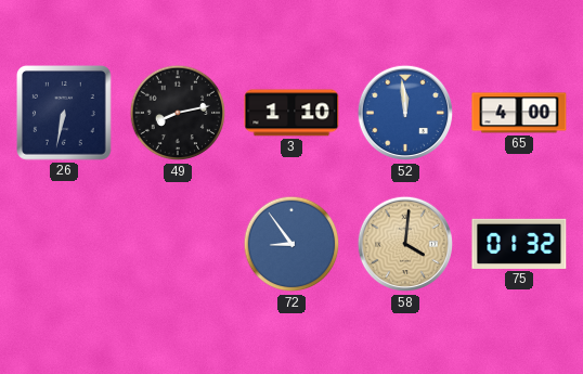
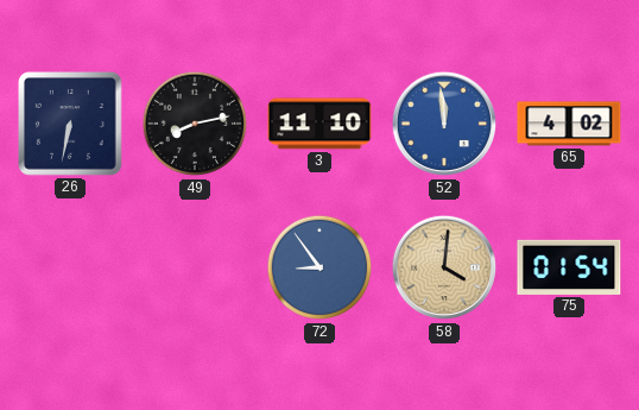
3: 1:10 -> 11:10
65: 4:00 -> 4:02
75: 01:32 -> 01:54
